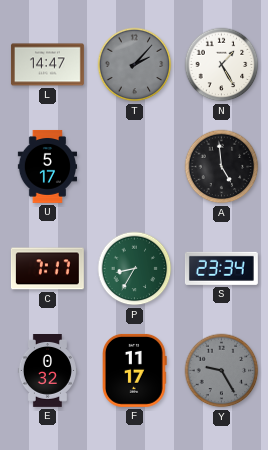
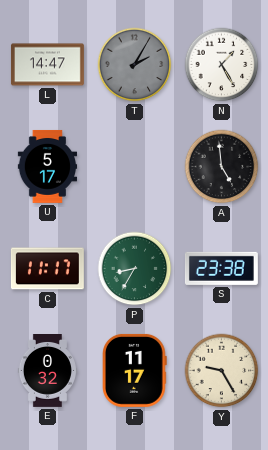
T: 2:07 -> 2:05
C: 7:17 -> 11:17
S: 23:34 -> 23:38
Y dial: grey -> cream
